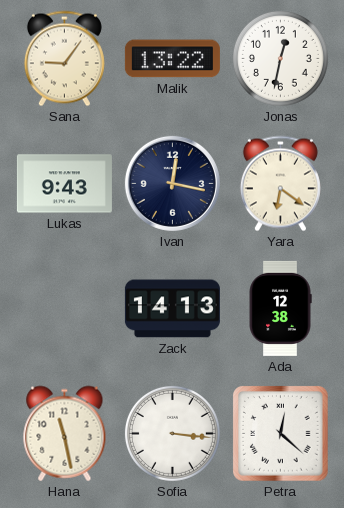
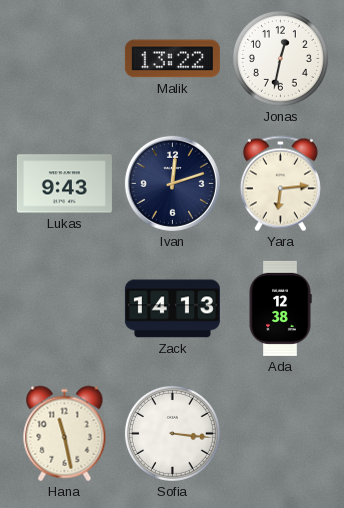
Sana: 9:06 -> none
Ivan: 12:17 -> 12:12
Yara: 6:21 -> 6:14
Petra: 12:22 -> none
